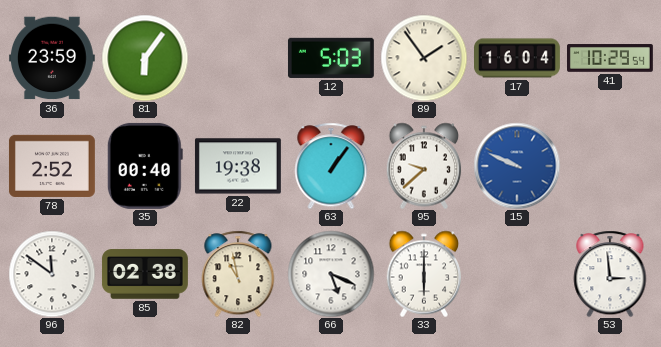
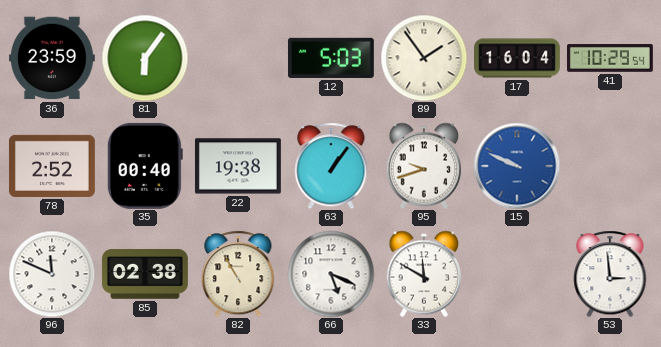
95: 9:38 -> 9:42
96: 11:51 -> 11:49
82: 10:58 -> 10:55
33: 6:00 -> 11:50
